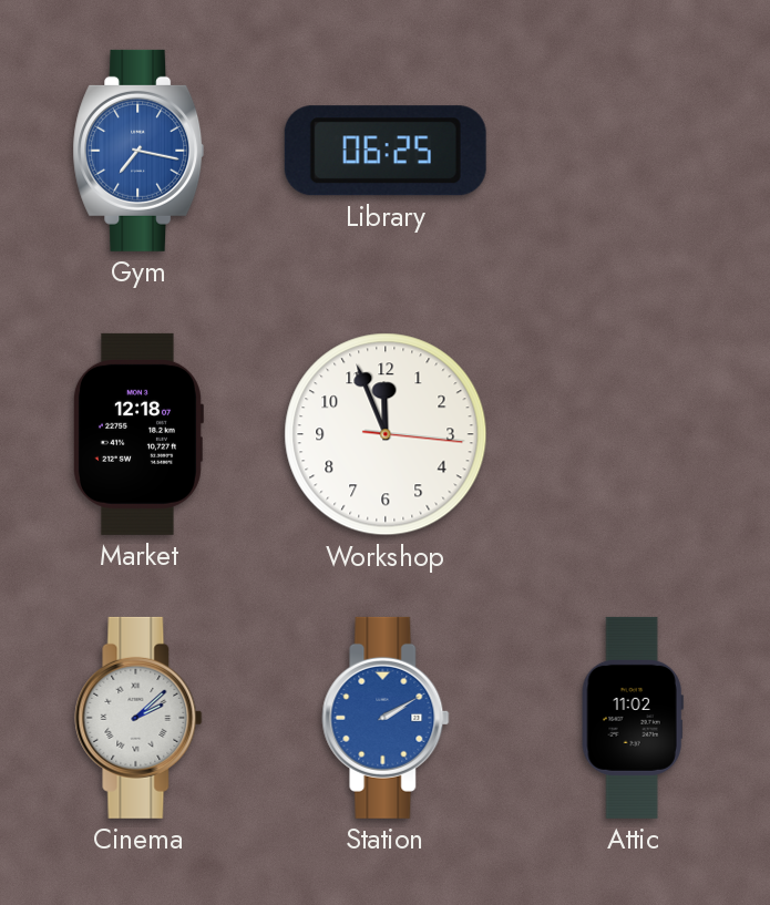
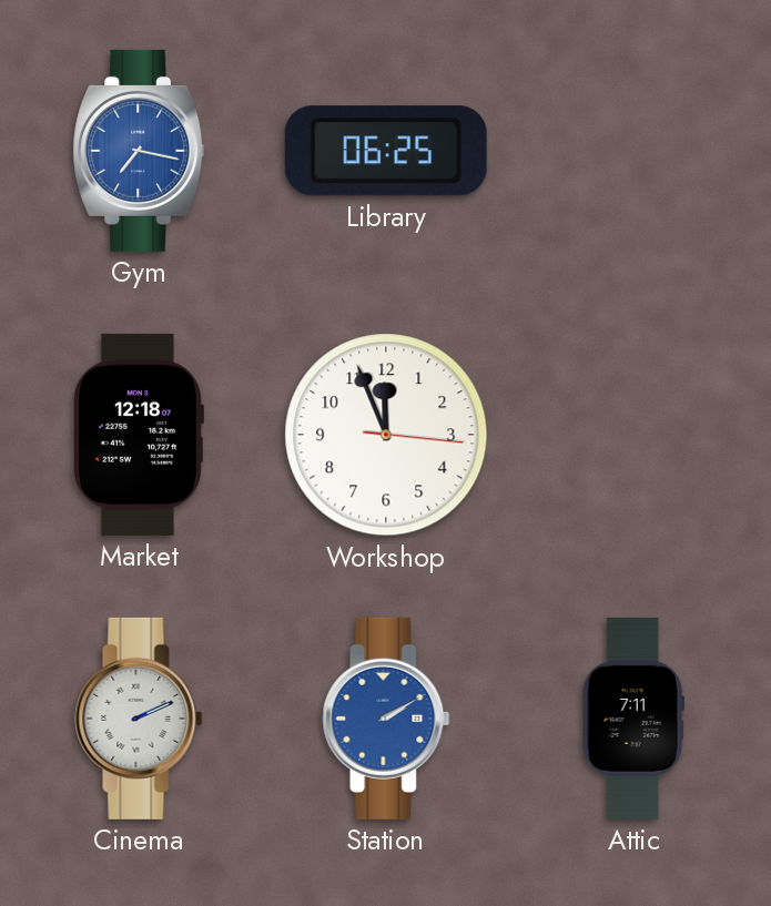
Cinema: 2:08 -> 2:11
Attic: 11:02 -> 7:11
